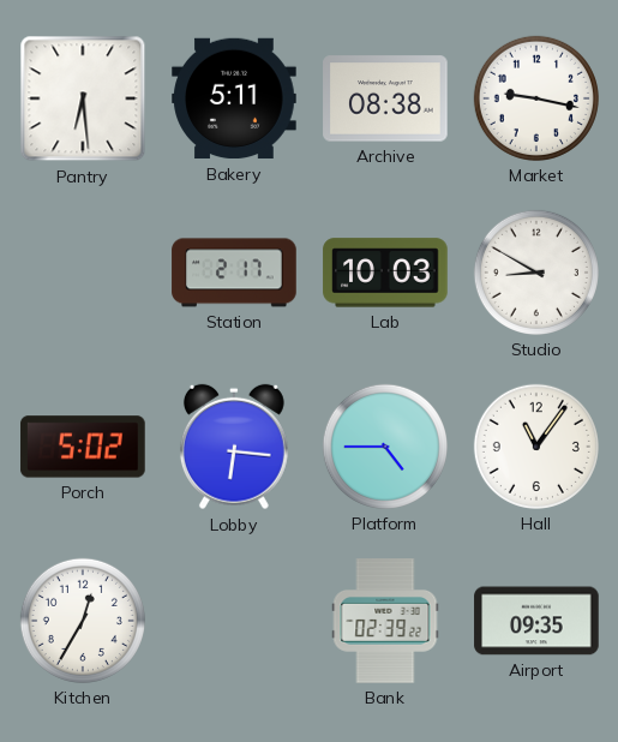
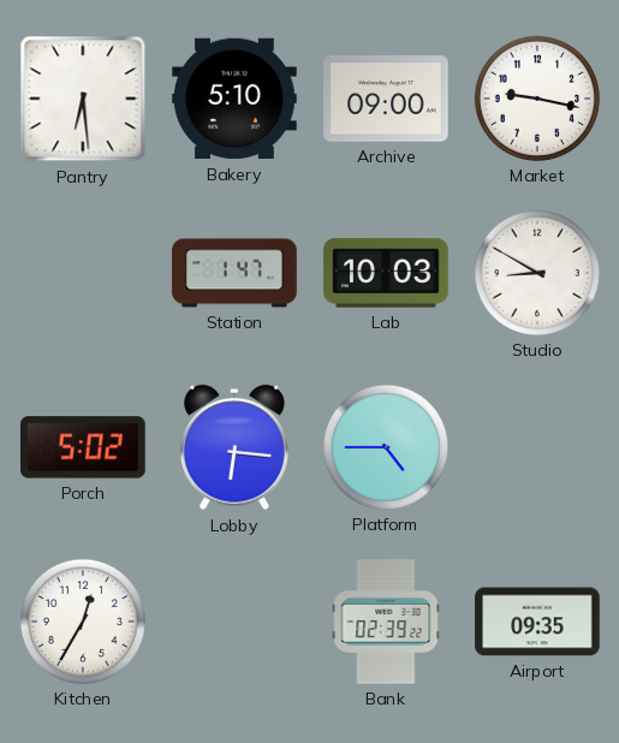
Bakery: 5:11 -> 5:10
Archive: 08:38 -> 09:00
Station: 2:17 -> 1:47
Hall: 11:06 -> none
